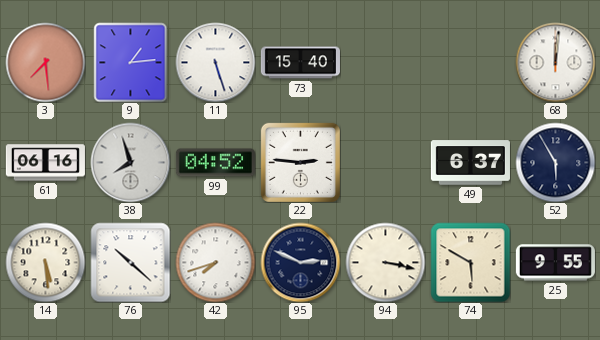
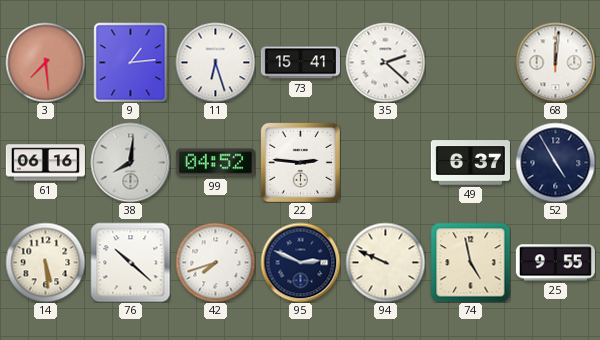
11: 5:27 -> 6:27
73: 15:40 -> 15:41
35: none -> 2:22
38: 7:57 -> 8:01
52: 5:55 -> 4:55
94: 3:17 -> 9:49
74: 5:50 -> 4:58
